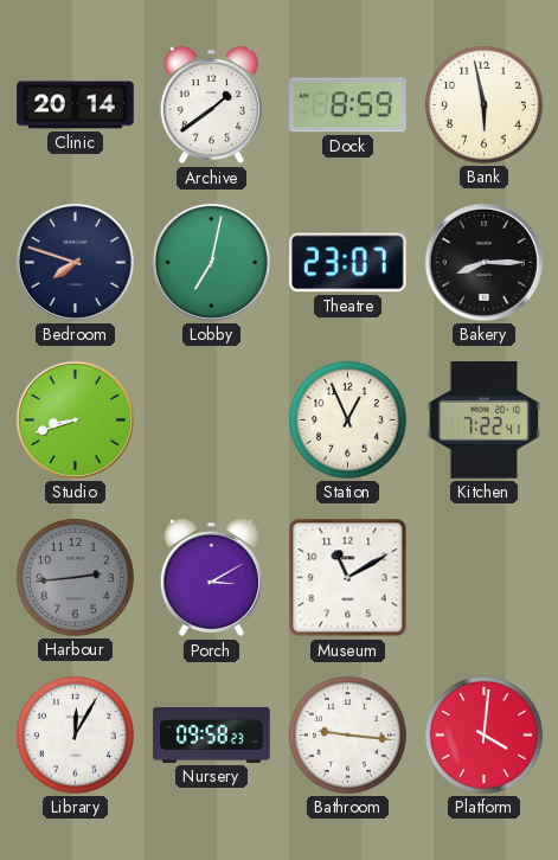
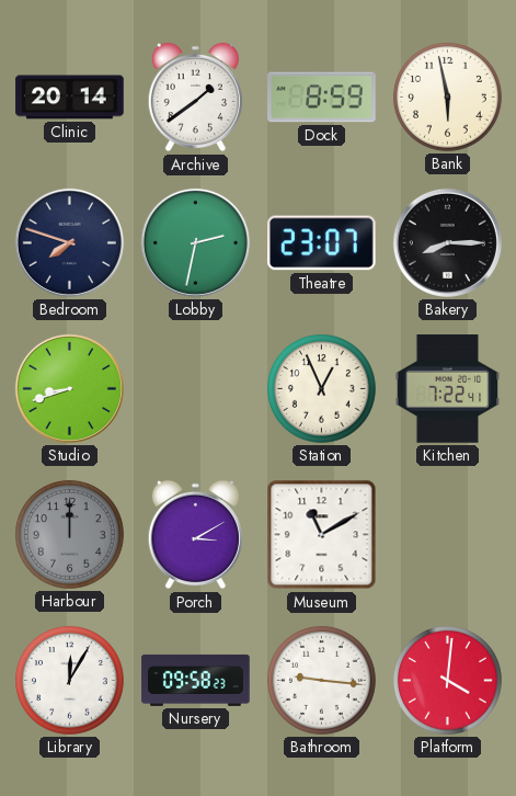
Lobby: 7:02 -> 2:32
Harbour: 2:44 -> 12:00
